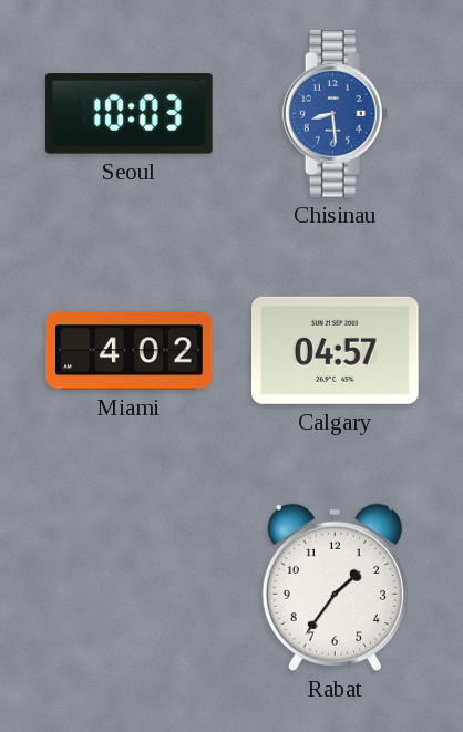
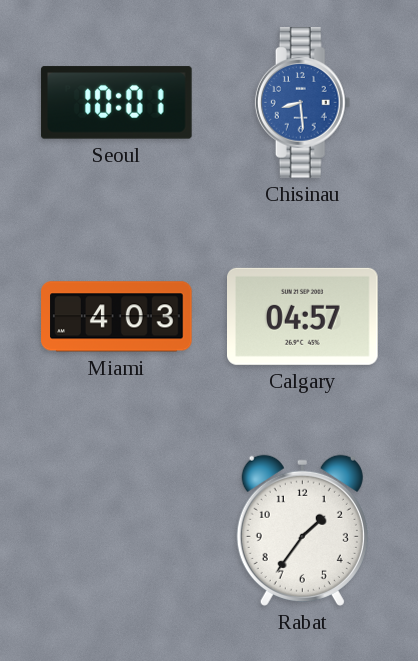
Seoul: 10:03 -> 10:01
Miami: 4:02 -> 4:03
